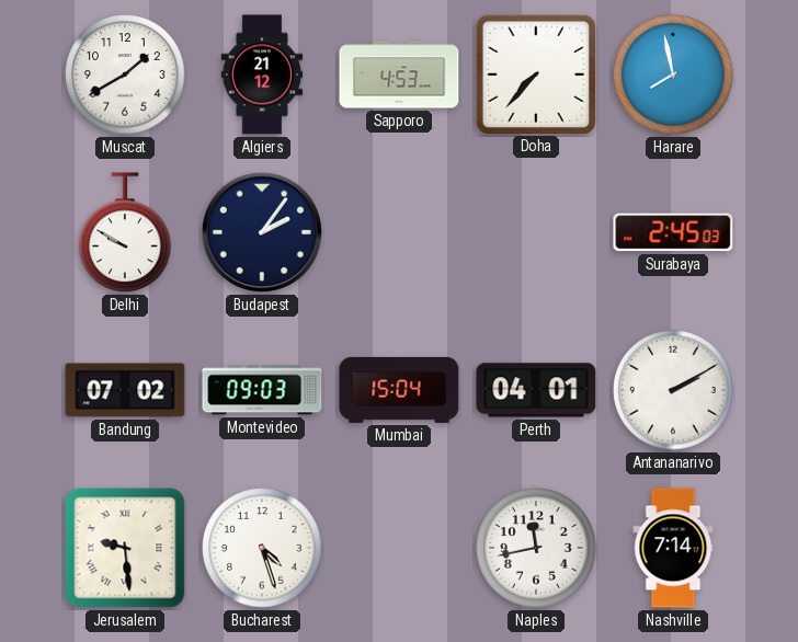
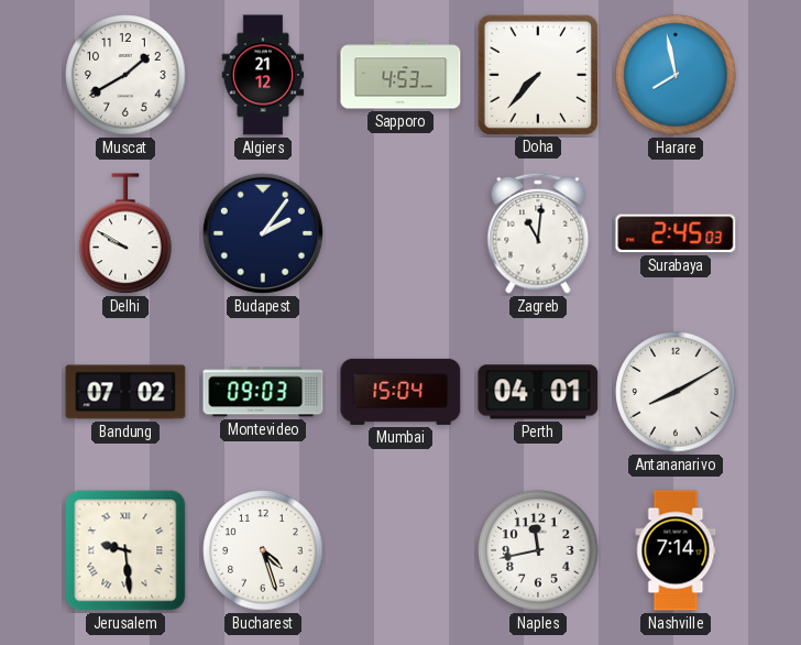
Zagreb: none -> 11:01
Antananarivo: 2:10 -> 8:10
